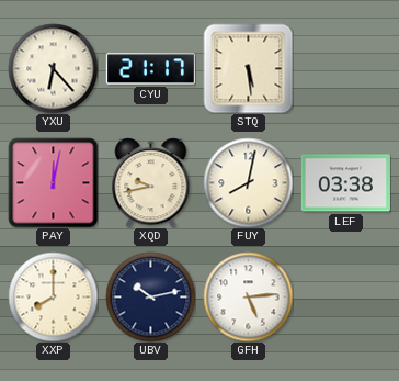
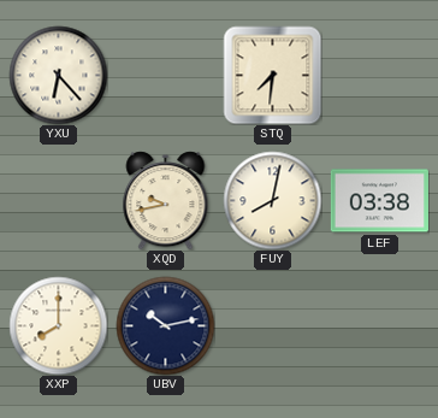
CYU: 21:17 -> none
STQ: 5:29 -> 7:31
PAY: 12:02 -> none
GFH: 5:14 -> none
